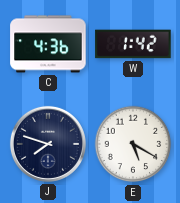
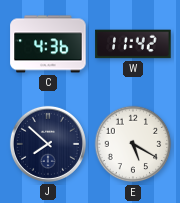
W: 1:42 -> 11:42
J: 7:48 -> 7:52
